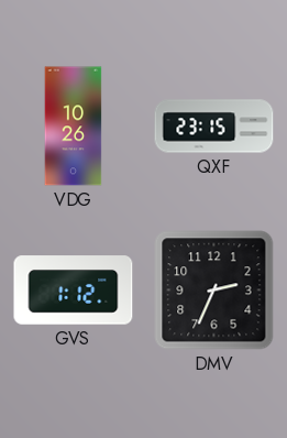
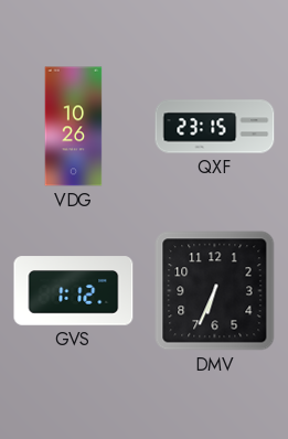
DMV: 2:34 -> 6:34
